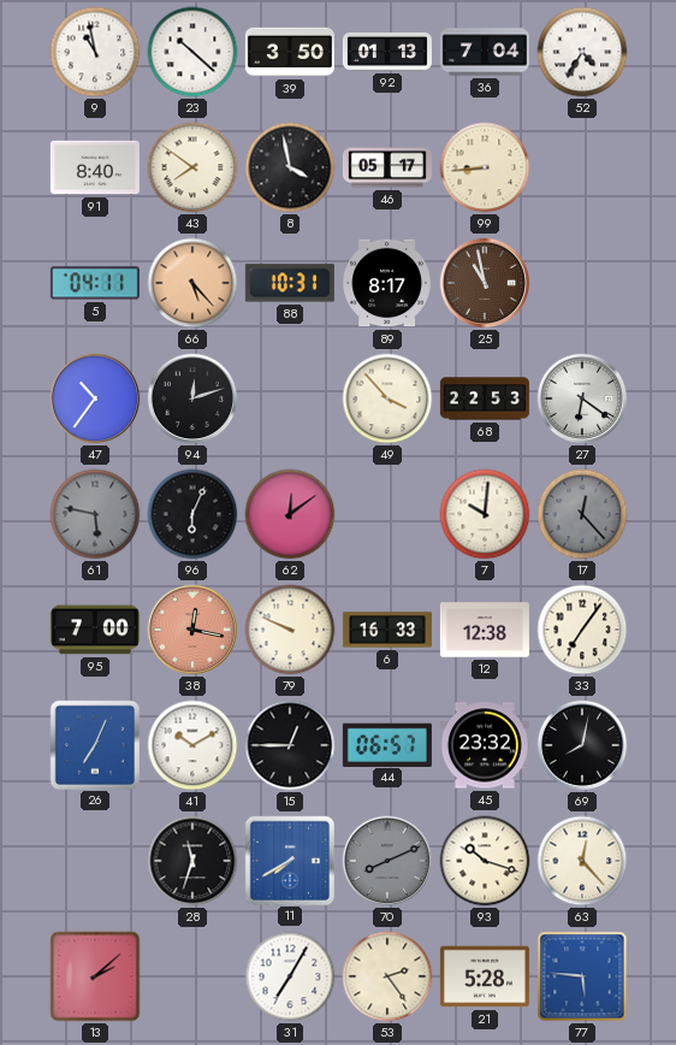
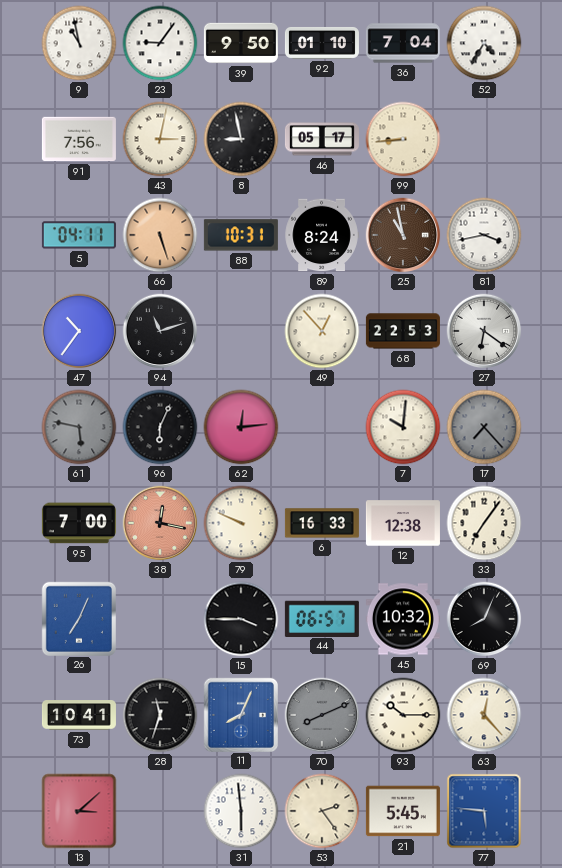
23: 10:22 -> 9:06
39: 3:50 -> 9:50
92: 01:13 -> 01:10
91: 8:40 -> 7:56
43: 7:51 -> 3:02
8: 3:58 -> 8:58
66: 5:23 -> 5:27
89: 8:17 -> 8:24
81: none -> 3:43
94: 12:12 -> 11:12
49: 3:53 -> 12:53
62: 12:09 -> 12:14
17: 12:23 -> 7:23
41: 10:10 -> none
15: 12:45 -> 3:45
45: 23:32 -> 10:32
69: 8:02 -> 8:04
73: none -> 10:41
11: 7:40 -> 8:04
93: 10:18 -> 10:15
13: 2:08 -> 3:08
31: 7:05 -> 5:59
21: 5:28 -> 5:45
